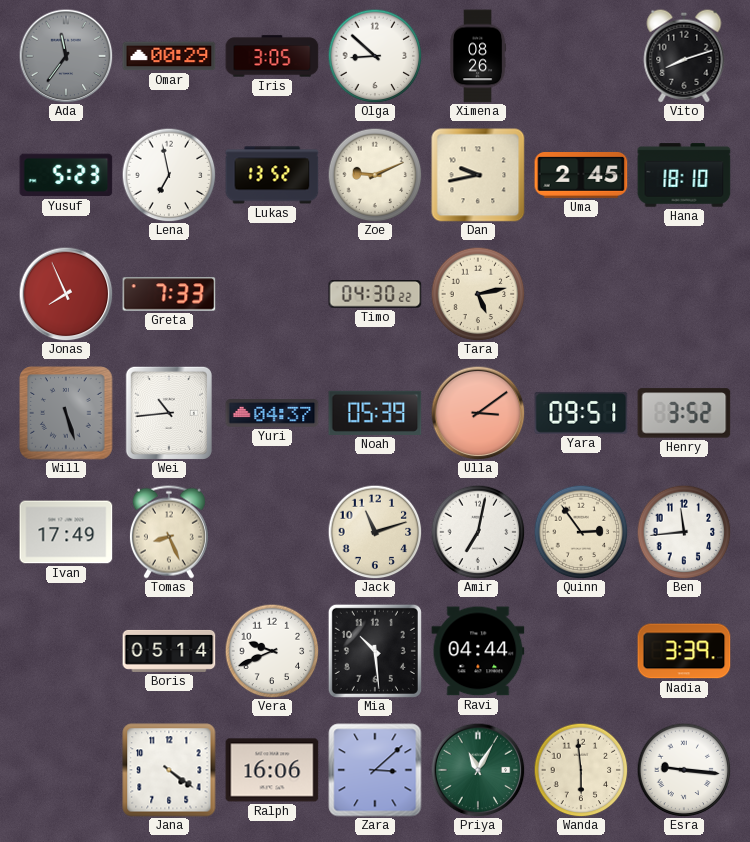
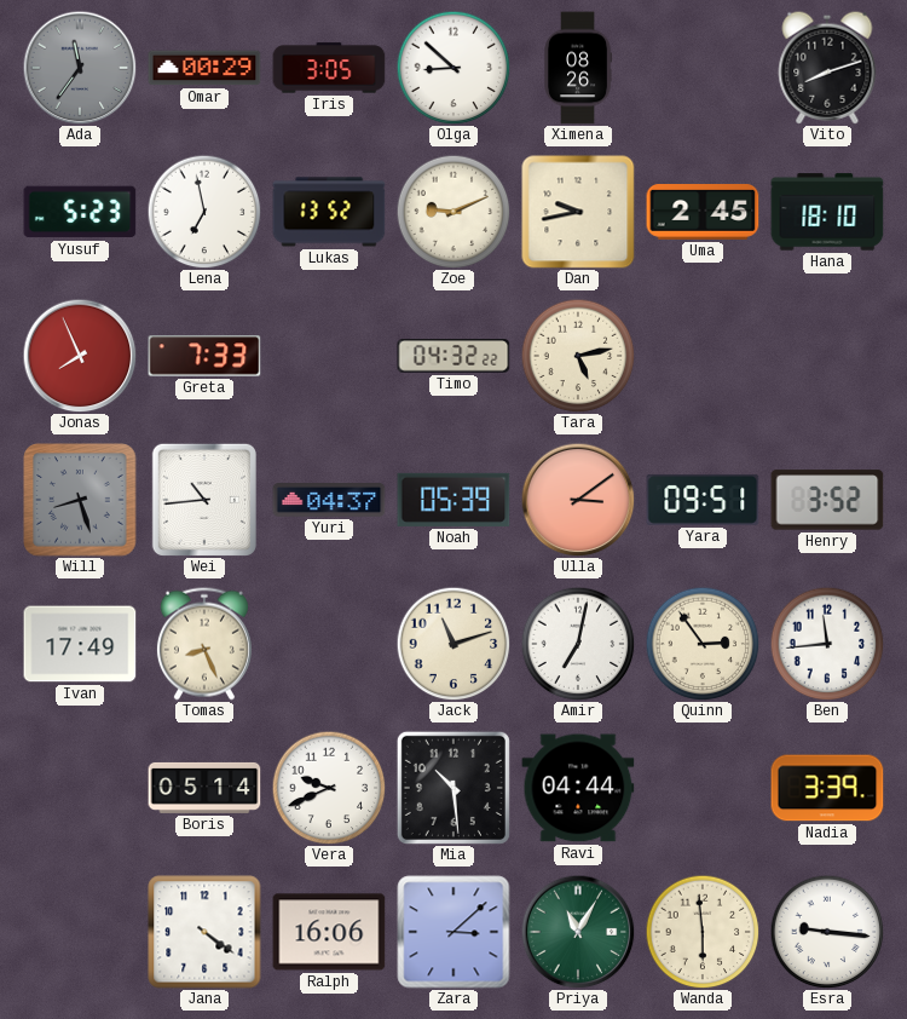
Timo: 04:30 -> 04:32
Will: 5:27 -> 8:27
